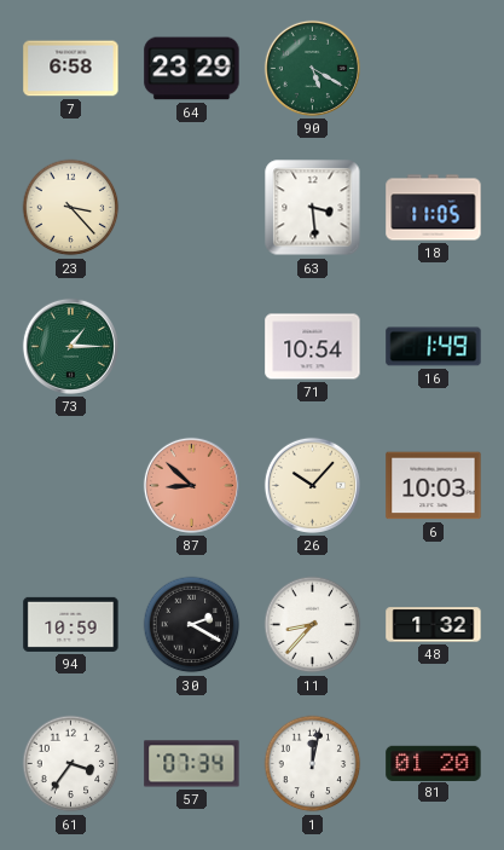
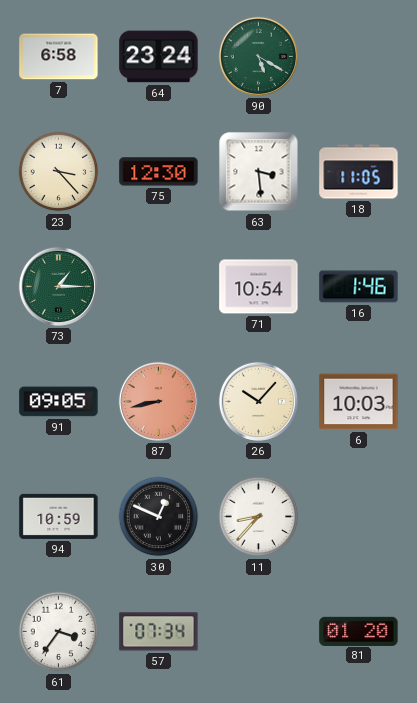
64: 23:29 -> 23:24
75: none -> 12:30
16: 1:49 -> 1:46
91: none -> 09:05
87: 8:52 -> 8:43
30: 2:20 -> 12:49
48: 1:32 -> none
1: 12:02 -> none
